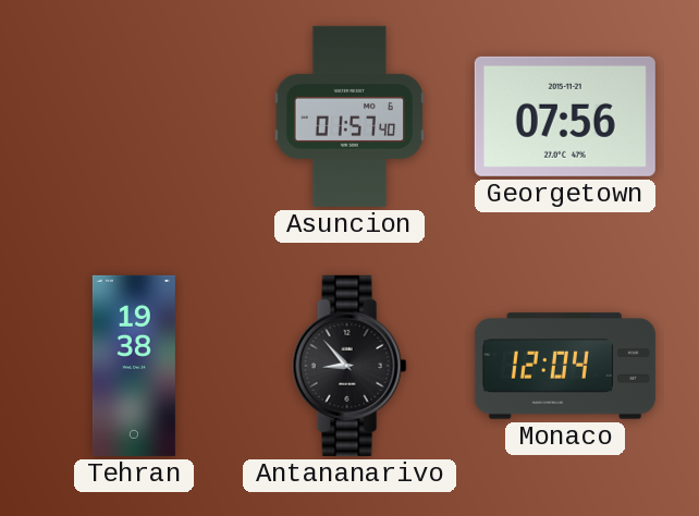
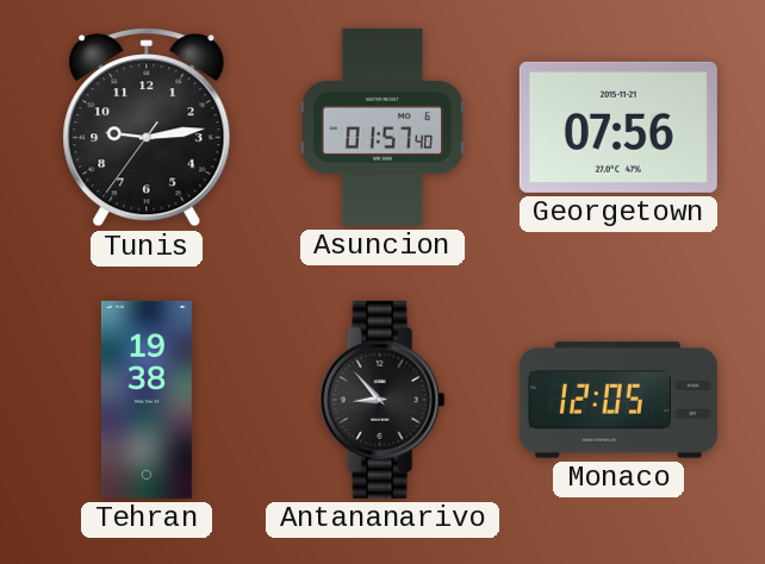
Tunis: none -> 9:13
Monaco: 12:04 -> 12:05
